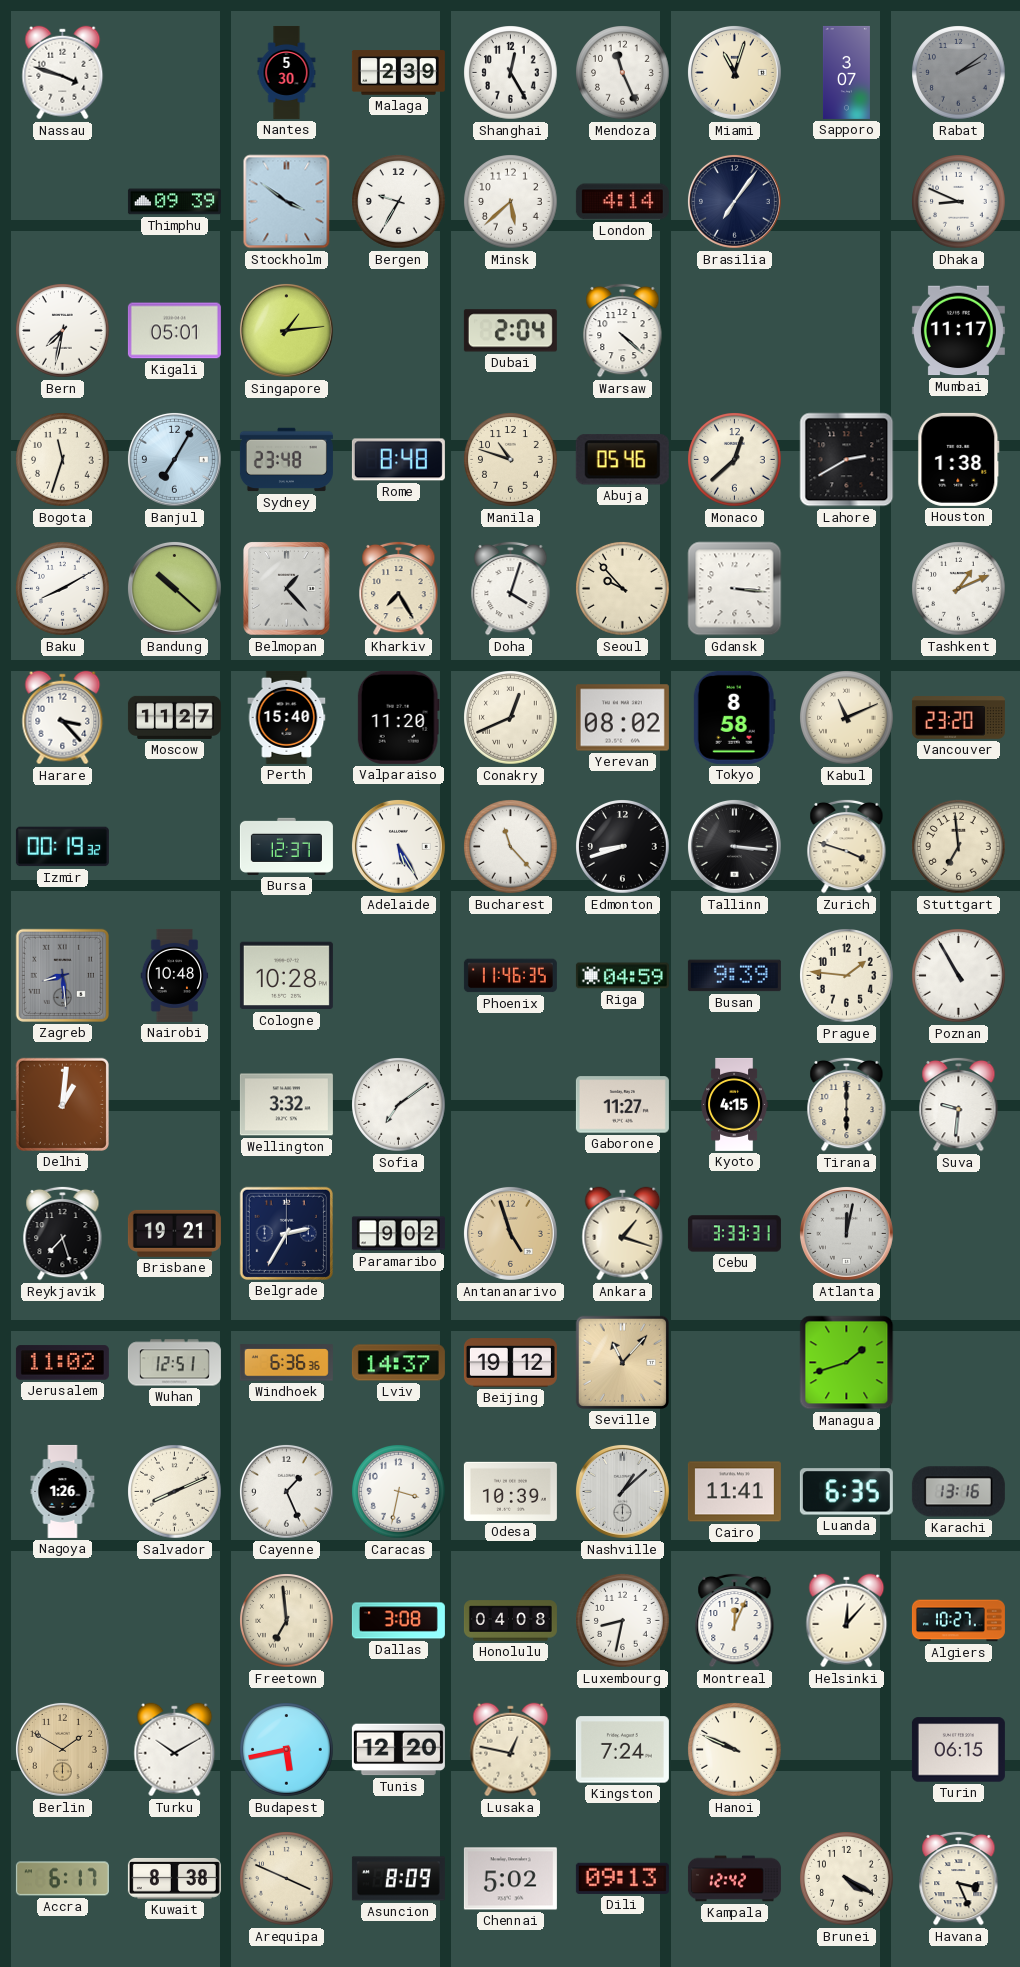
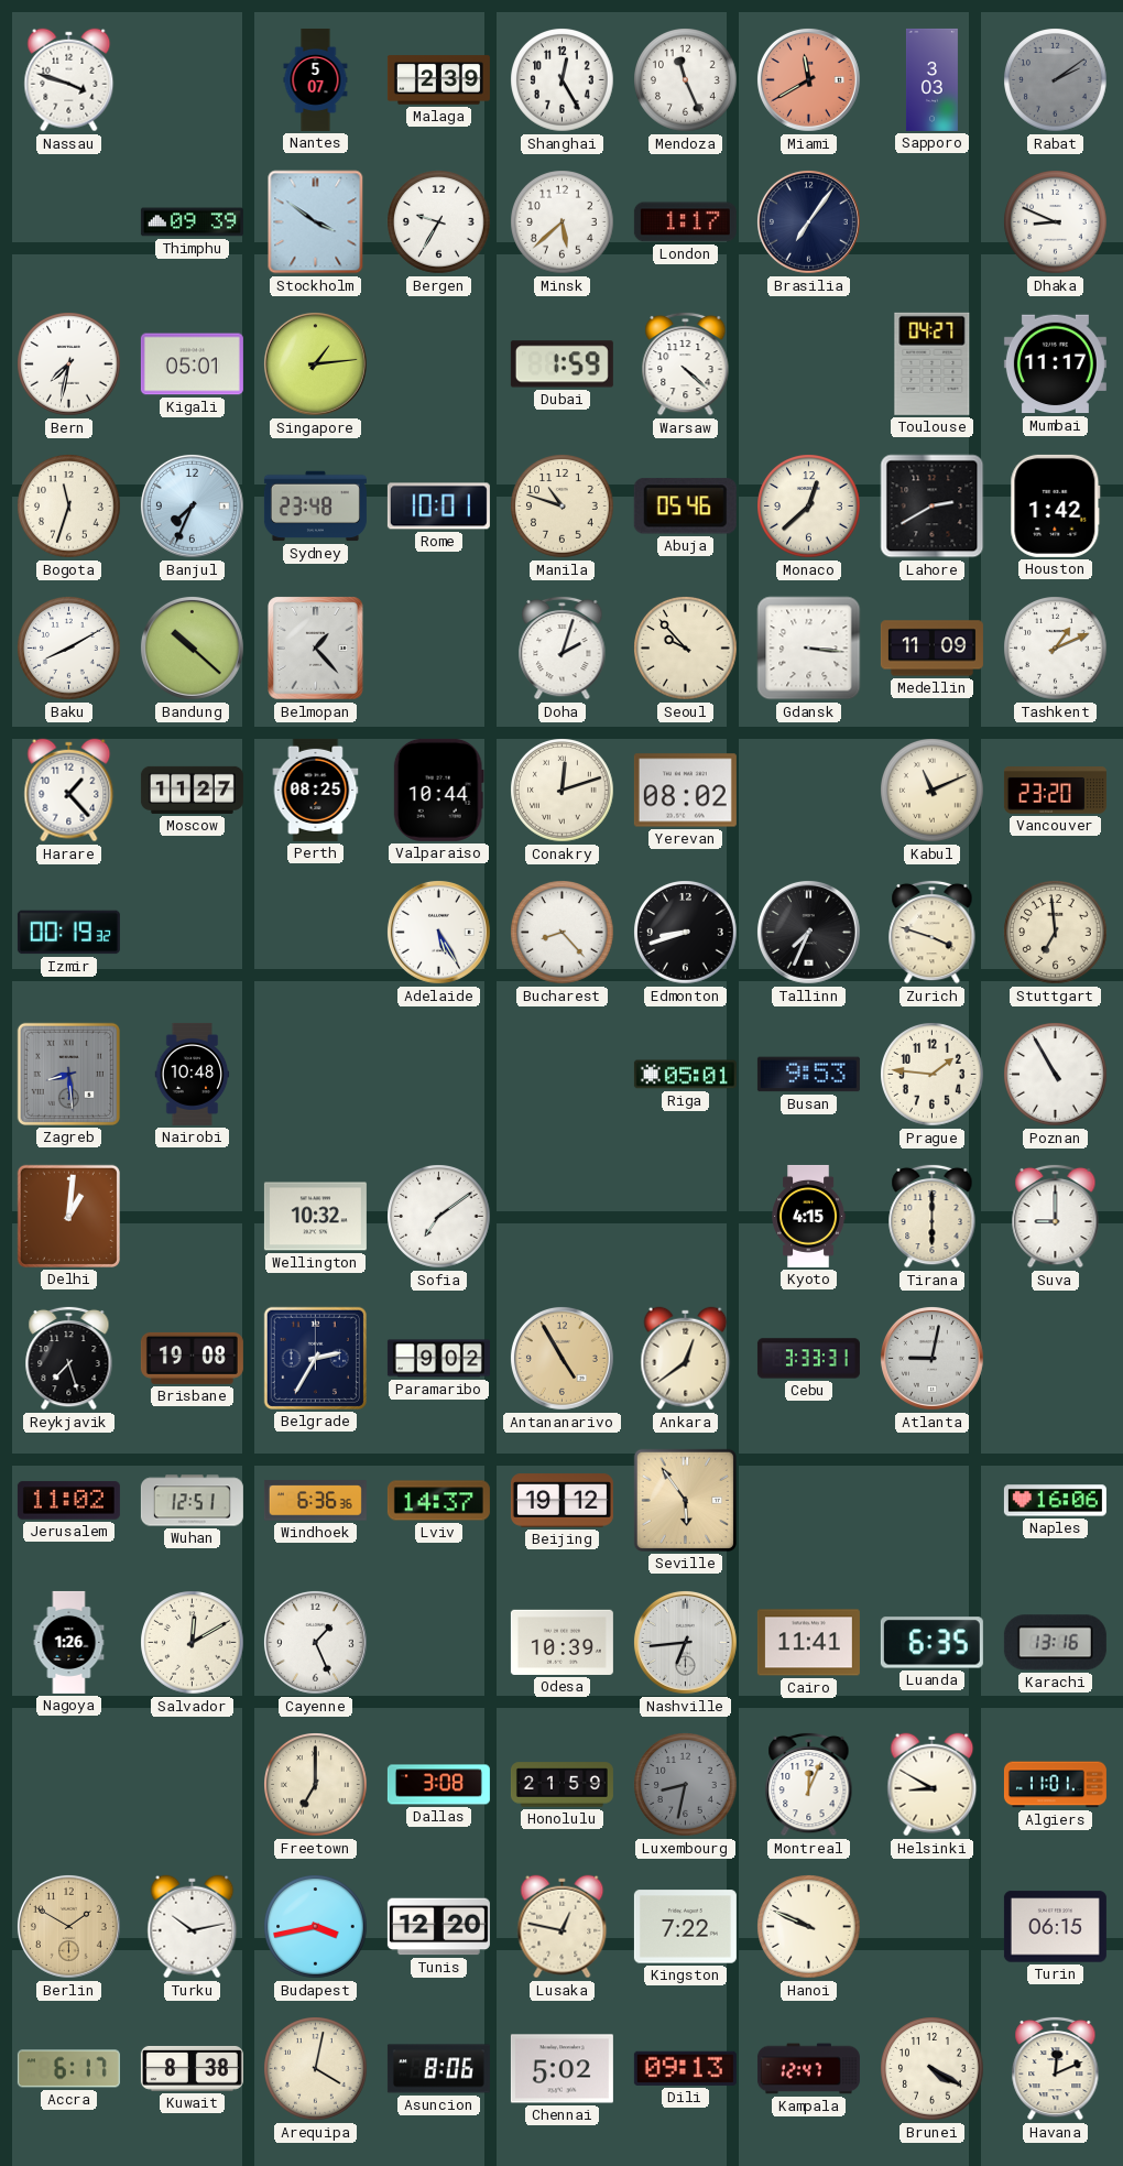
Nantes: 5:30 -> 5:07
Miami: 11:03 -> 11:40
Miami dial: cream -> salmon
Sapporo: 3:07 -> 3:03
London: 4:14 -> 1:17
Dubai: 2:04 -> 1:59
Toulouse: none -> 04:27
Banjul: 7:05 -> 7:34
Rome: 8:48 -> 10:01
Houston: 1:38 -> 1:42
Kharkiv: 7:25 -> none
Doha: 4:03 -> 2:03
Medellin: none -> 11:09
Harare: 3:23 -> 1:23
Perth: 15:40 -> 08:25
Valparaiso: 11:20 -> 10:44
Conakry: 12:41 -> 12:12
Tokyo: 8:58 -> none
Bursa: 12:37 -> none
Bucharest: 11:23 -> 8:23
Tallinn: 3:16 -> 7:34
Cologne: 10:28 -> none
Phoenix: 11:46 -> none
Riga: 04:59 -> 05:01
Busan: 9:39 -> 9:53
Wellington: 3:32 -> 10:32
Gaborone: 11:27 -> none
Suva: 9:31 -> 9:00
Brisbane: 19:21 -> 19:08
Antananarivo: 4:57 -> 4:55
Ankara: 1:18 -> 12:39
Atlanta: 12:02 -> 9:02
Seville: 11:07 -> 5:54
Managua: 1:42 -> none
Naples: none -> 16:06
Salvador: 8:11 -> 12:10
Caracas: 3:32 -> none
Nashville: 1:08 -> 6:44
Freetown: 6:59 -> 7:00
Honolulu: 04:08 -> 21:59
Luxembourg dial: white -> grey
Helsinki: 12:07 -> 8:50
Algiers: 10:27 -> 11:01
Turku: 10:10 -> 10:13
Budapest: 5:43 -> 3:43
Kingston: 7:24 -> 7:22
Arequipa: 3:49 -> 4:02
Asuncion: 8:09 -> 8:06
Kampala: 12:42 -> 12:47
Havana: 3:26 -> 12:11
